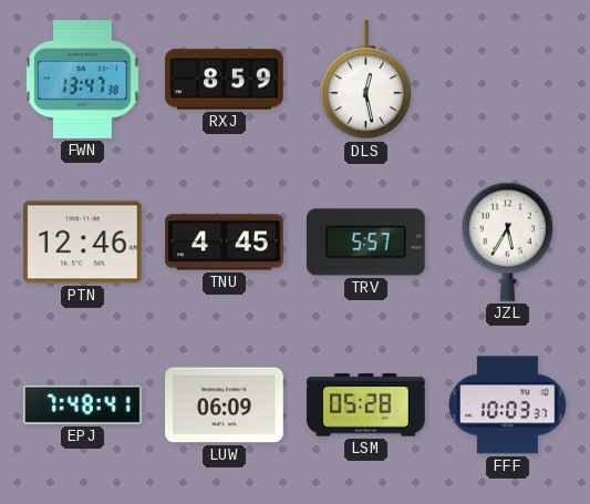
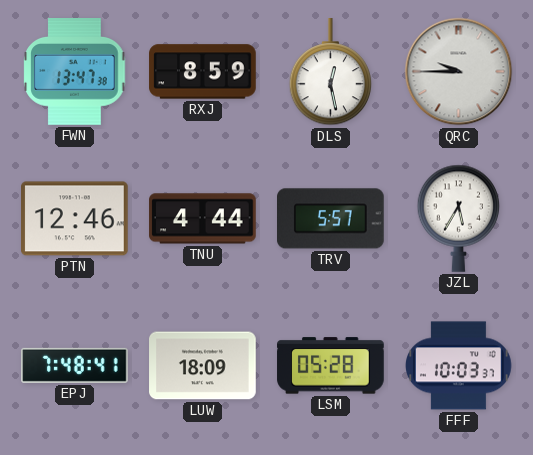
QRC: none -> 9:45
TNU: 4:45 -> 4:44
LUW: 06:09 -> 18:09
